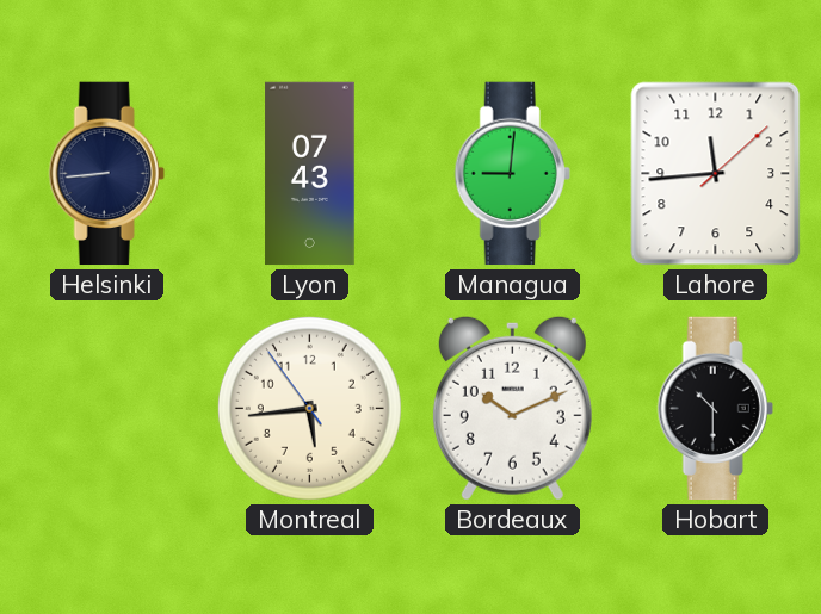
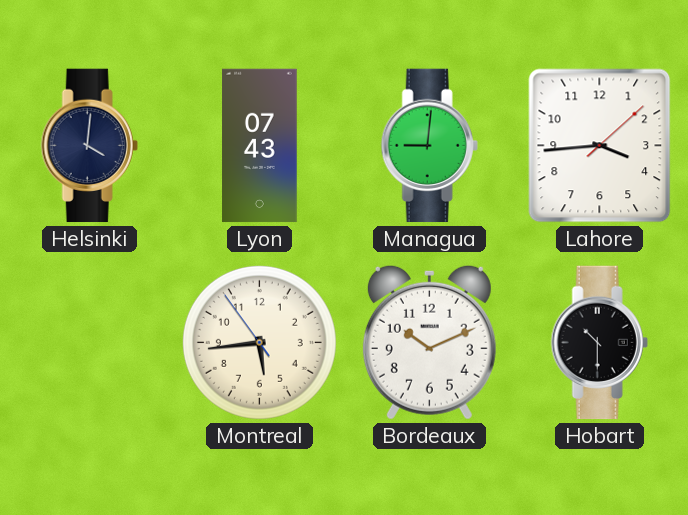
Helsinki: 8:44 -> 4:01
Lahore: 11:44 -> 3:44
